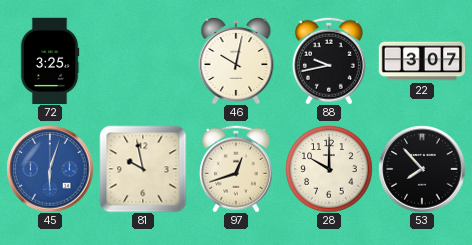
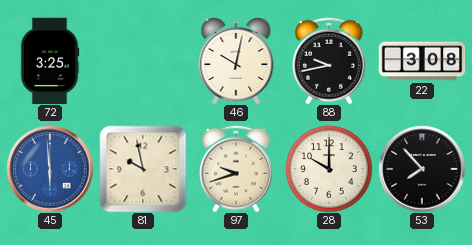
22: 3:07 -> 3:08
45: 6:03 -> 5:59
97: 12:42 -> 9:42
